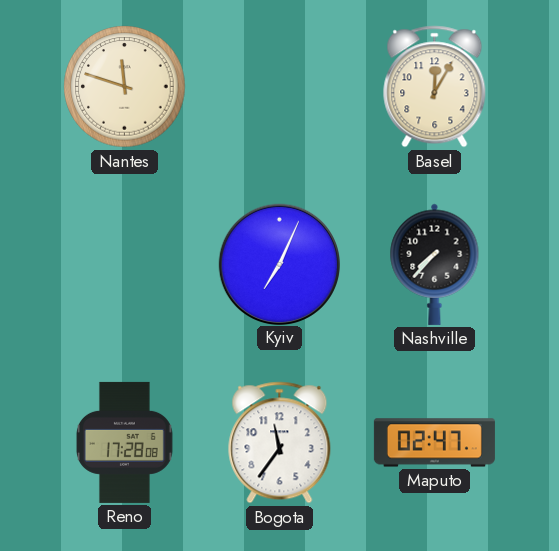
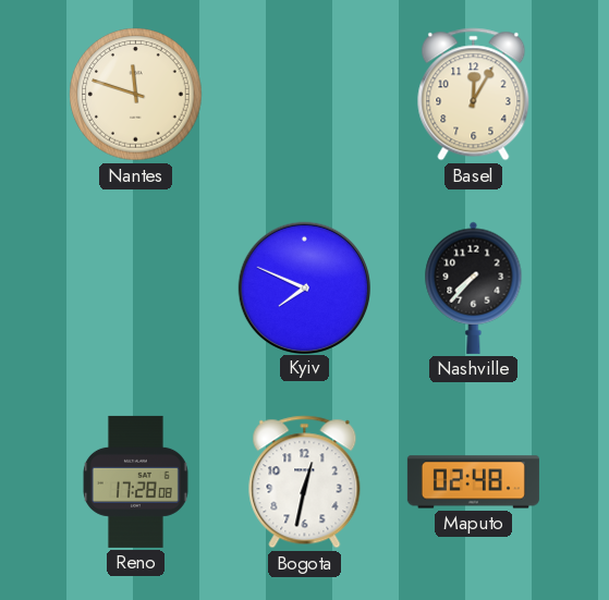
Kyiv: 7:04 -> 7:49
Bogota: 11:36 -> 12:32
Maputo: 02:47 -> 02:48
